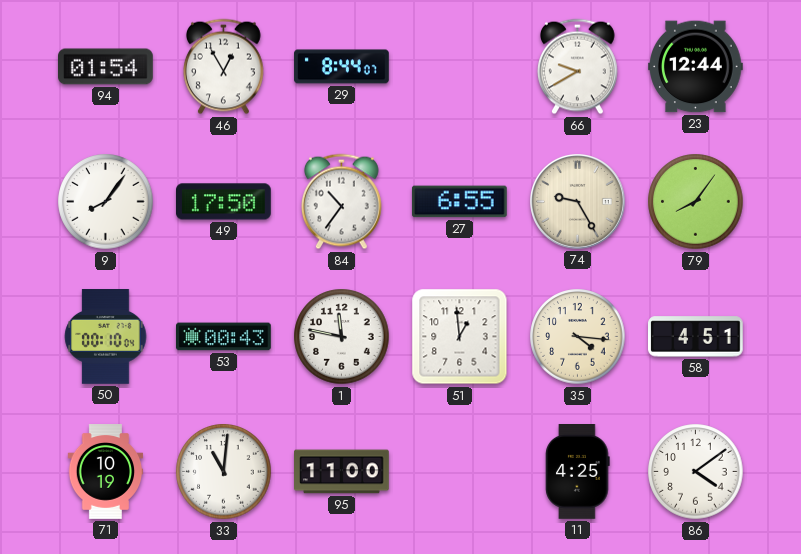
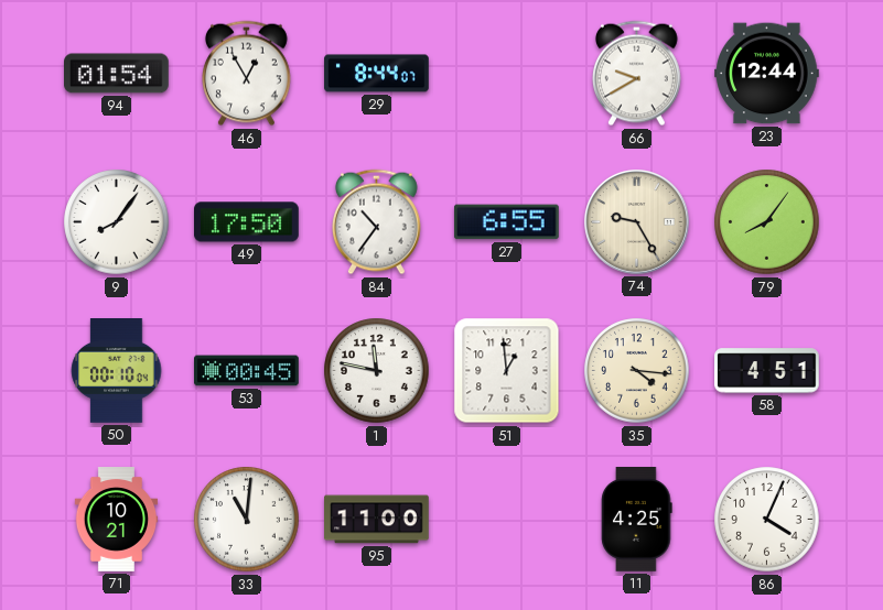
53: 00:43 -> 00:45
71: 10:19 -> 10:21
86: 4:09 -> 4:04
